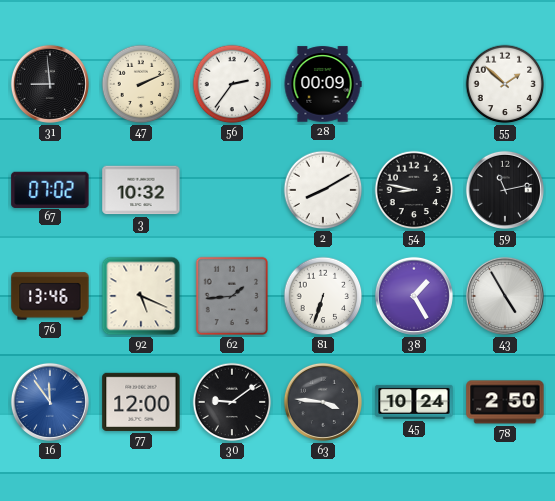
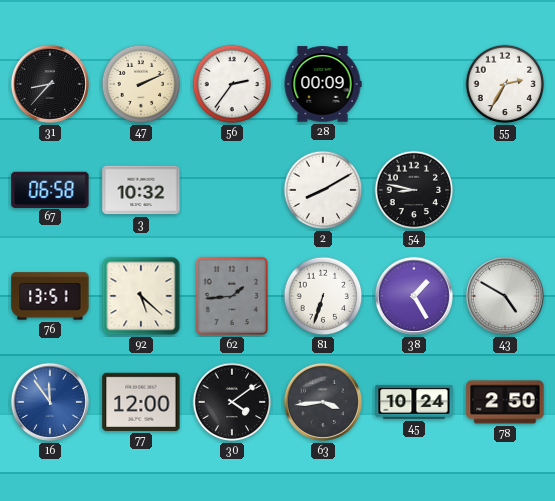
31: 8:59 -> 8:37
55: 1:52 -> 2:35
67: 07:02 -> 06:58
59: 11:13 -> none
76: 13:46 -> 13:51
92: 5:19 -> 5:22
43: 4:55 -> 4:50
30: 9:09 -> 4:09
63: 3:46 -> 3:44
